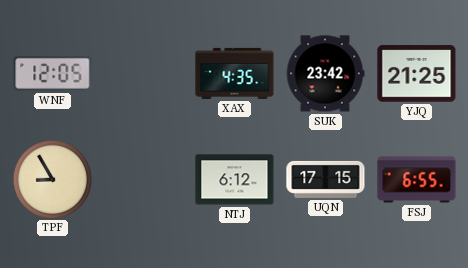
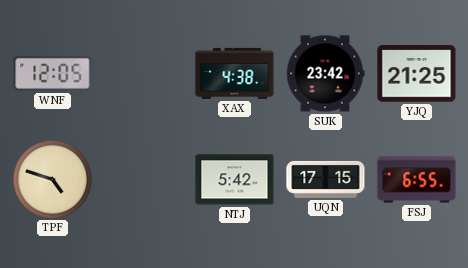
XAX: 4:35 -> 4:38
TPF: 8:55 -> 4:48
NTJ: 6:12 -> 5:42
